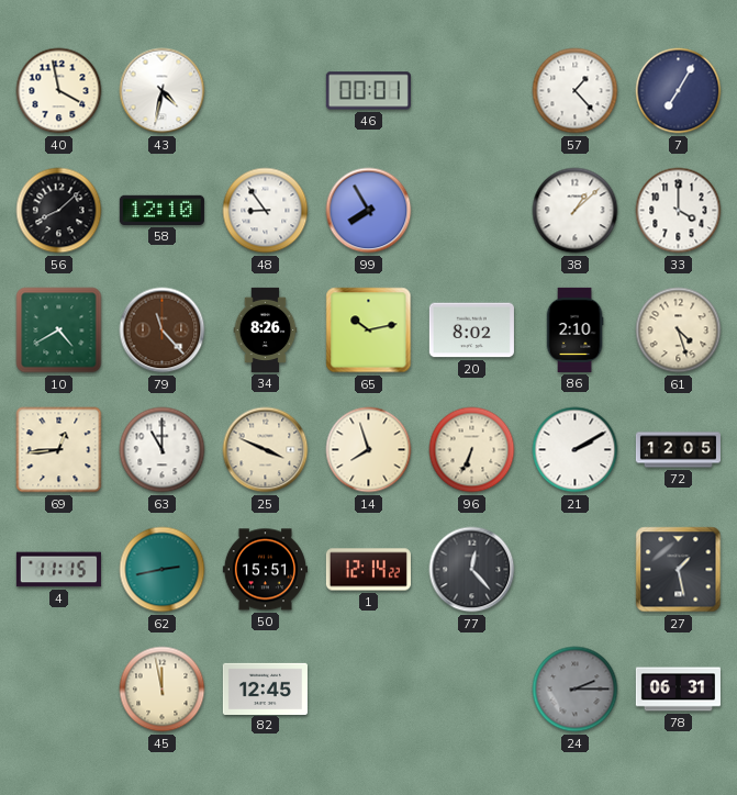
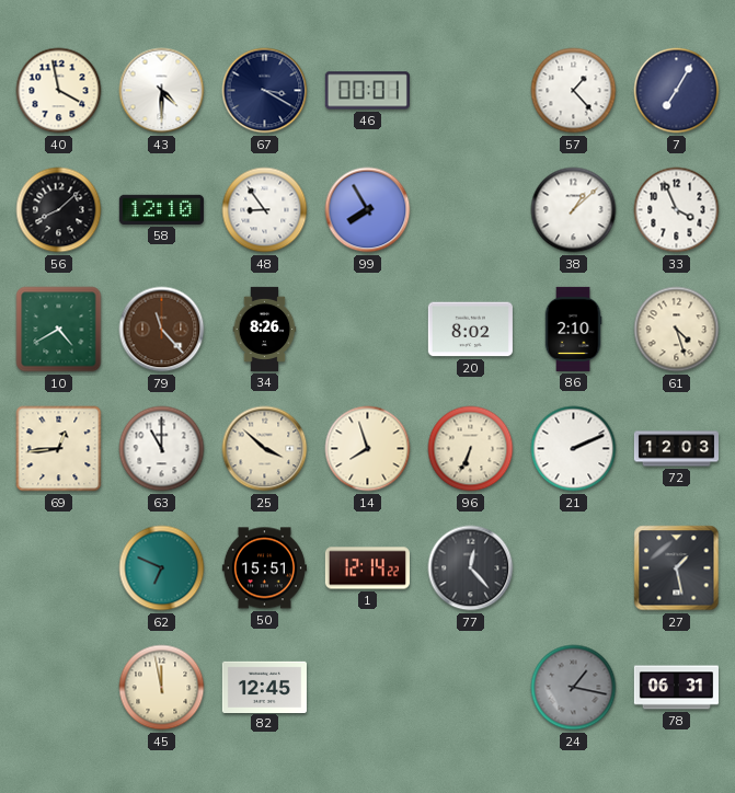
43: 4:32 -> 4:30
67: none -> 3:20
33: 4:00 -> 3:56
65: 10:13 -> none
25: 3:49 -> 3:52
21: 2:10 -> 2:11
72: 12:05 -> 12:03
4: 11:15 -> none
62: 2:43 -> 6:49
24: 2:15 -> 1:17
